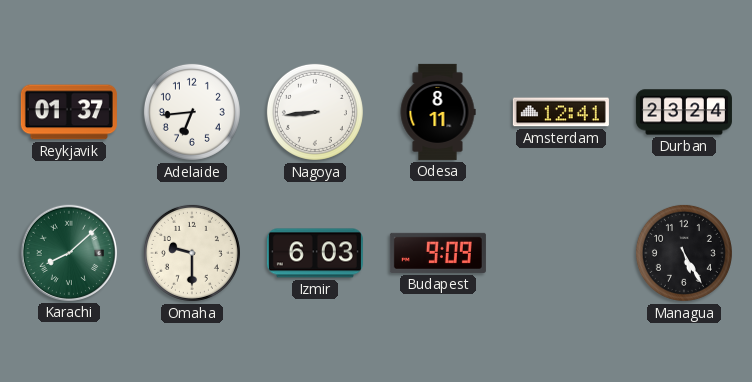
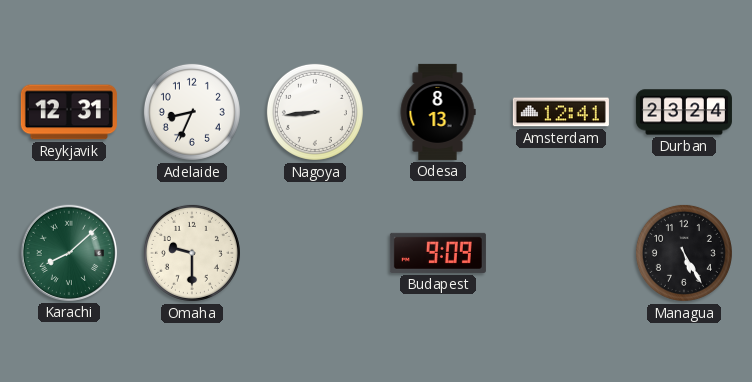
Reykjavik: 01:37 -> 12:31
Adelaide: 6:44 -> 8:34
Odesa: 8:11 -> 8:13
Izmir: 6:03 -> none
